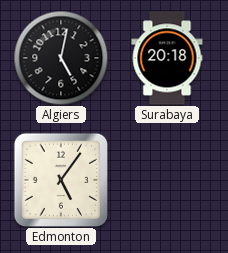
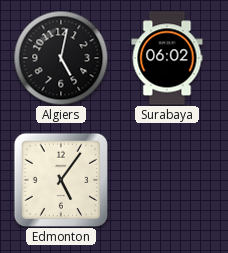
Surabaya: 20:18 -> 06:02
